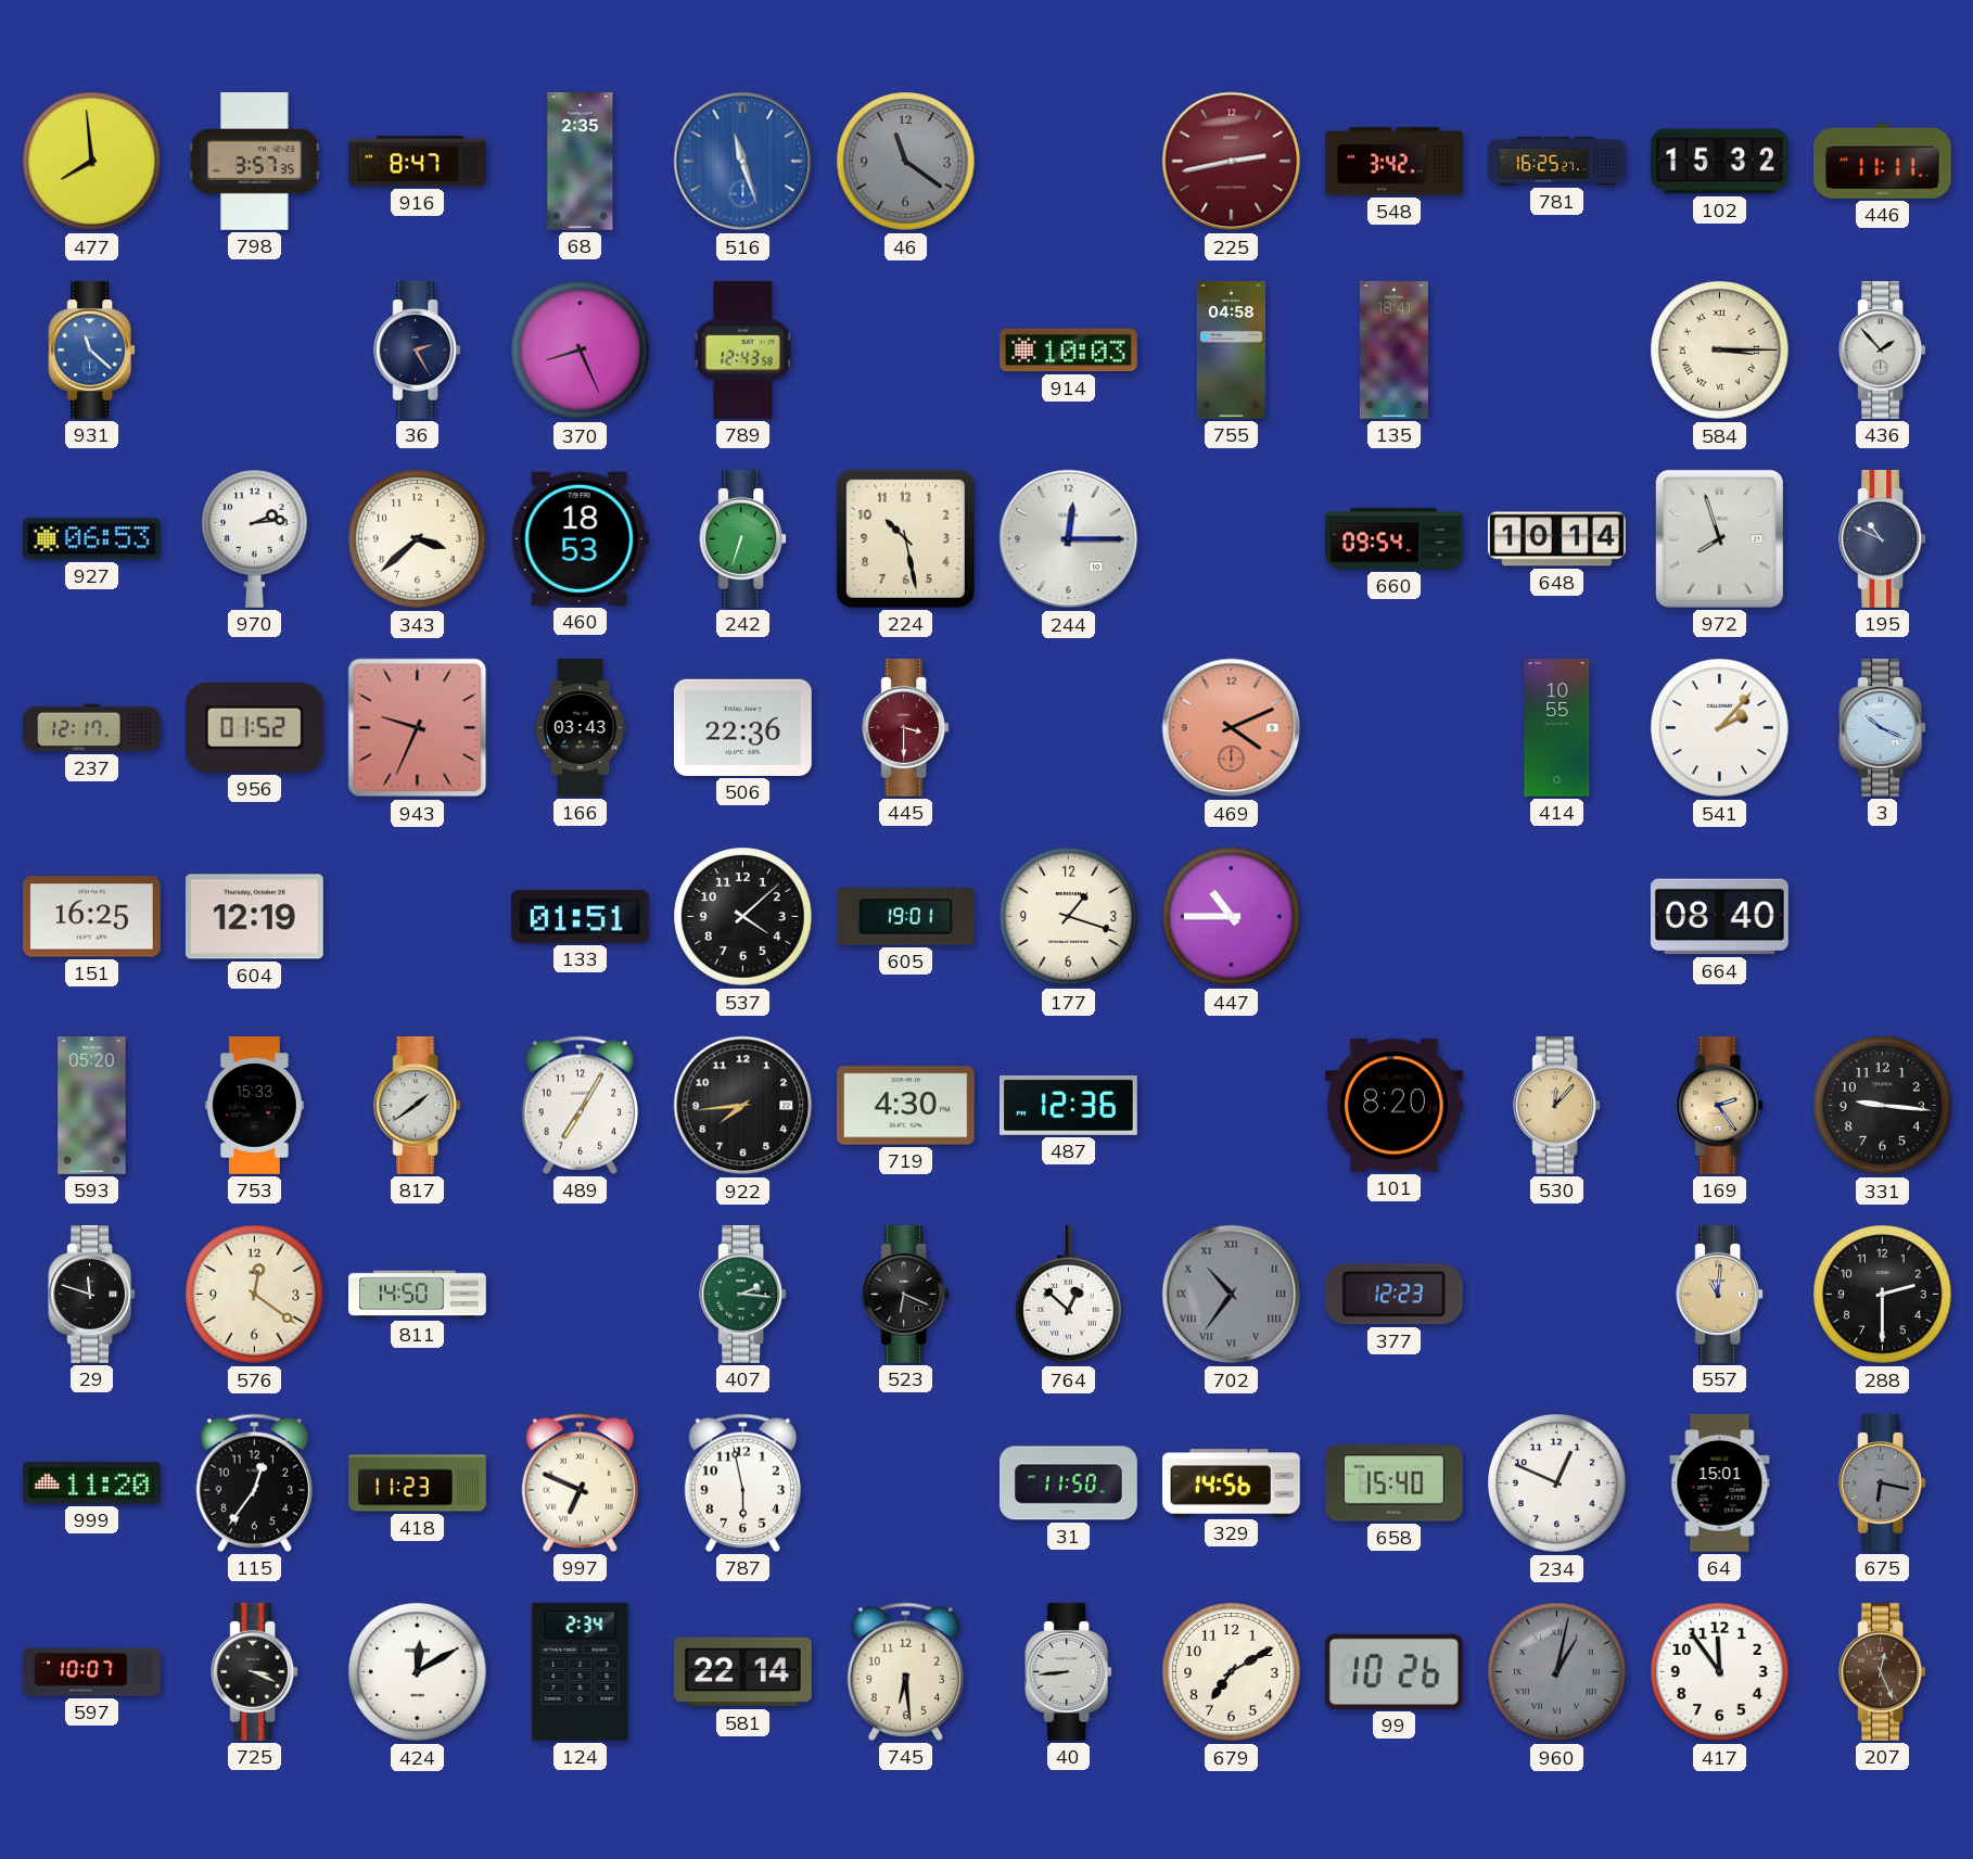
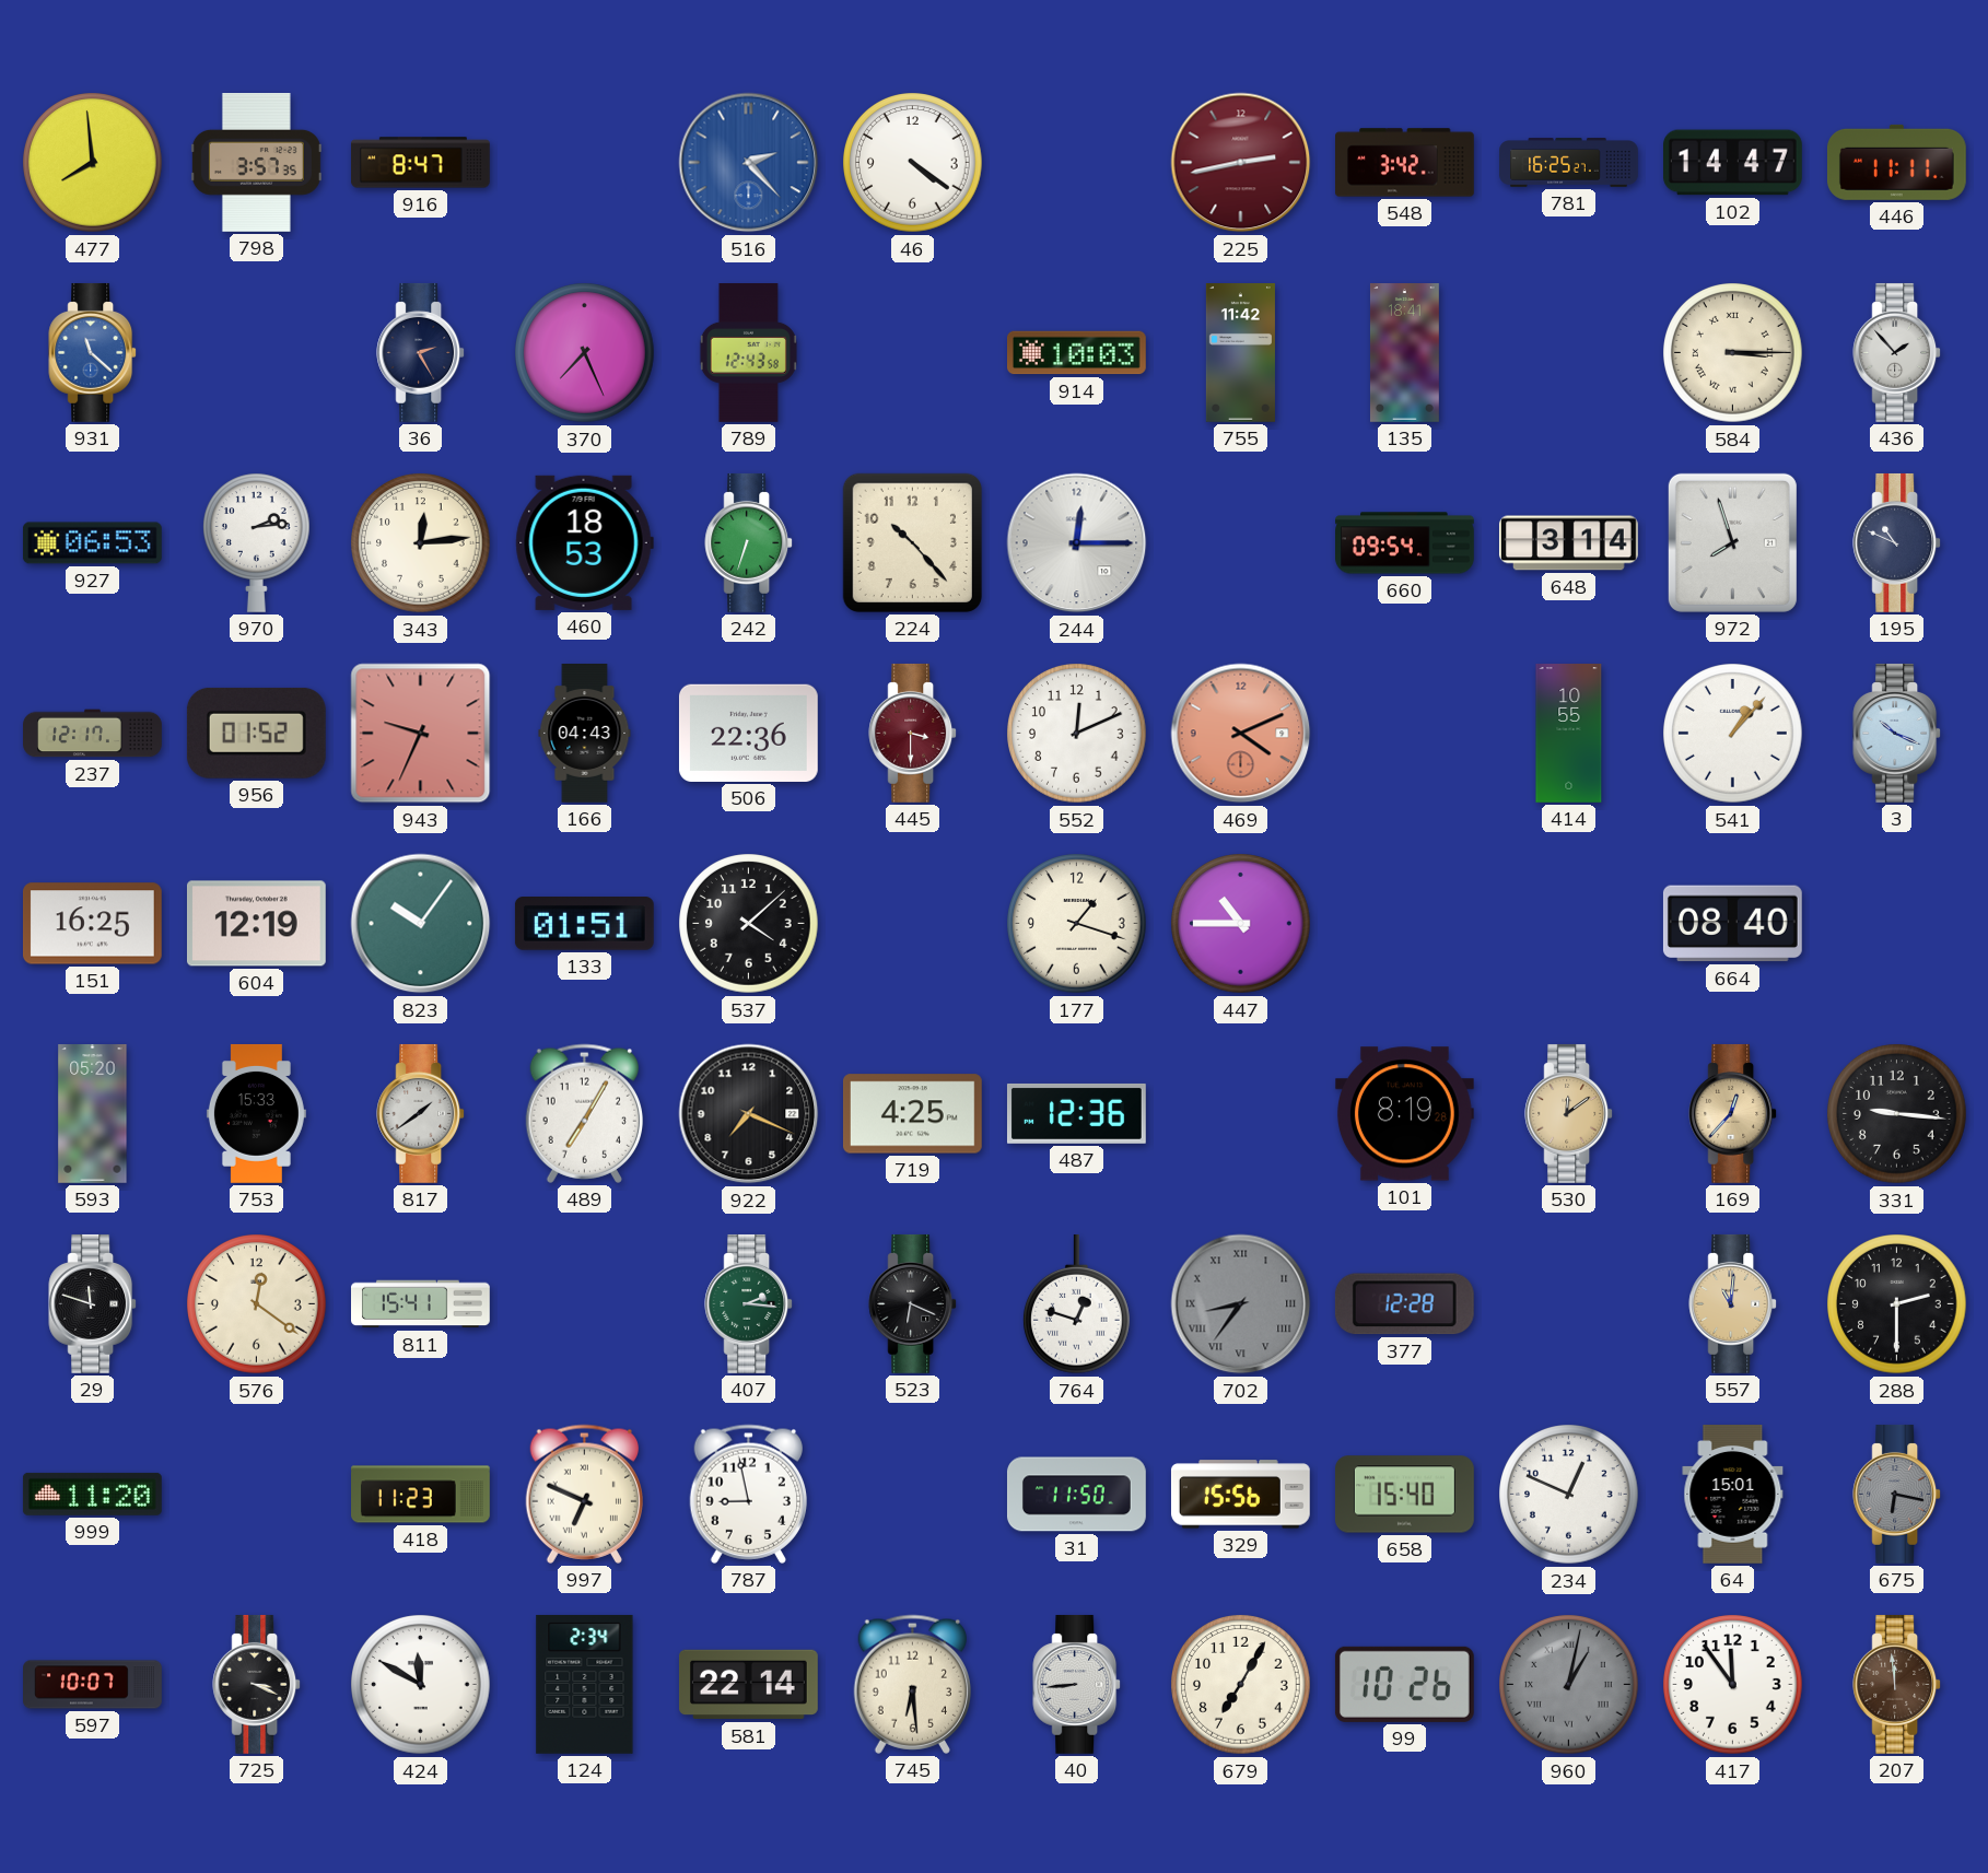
68: 2:35 -> none
516: 11:27 -> 2:23
46: 11:21 -> 4:21
46 dial: grey -> white
102: 15:32 -> 14:47
370: 8:26 -> 7:26
755: 04:58 -> 11:42
343: 3:38 -> 12:14
224: 10:28 -> 10:23
648: 10:14 -> 3:14
166: 03:43 -> 04:43
552: none -> 12:11
541: 2:07 -> 1:07
823: none -> 10:06
605: 19:01 -> none
922: 7:44 -> 7:19
719: 4:30 -> 4:25
101: 8:20 -> 8:19
530: 12:07 -> 12:09
169: 2:24 -> 12:37
811: 14:50 -> 15:41
764: 12:52 -> 12:48
702: 10:36 -> 8:36
377: 12:23 -> 12:28
115: 12:36 -> none
787: 5:58 -> 8:58
329: 14:56 -> 15:56
424: 12:10 -> 11:50
679: 7:10 -> 7:05
207: 12:26 -> 11:59
